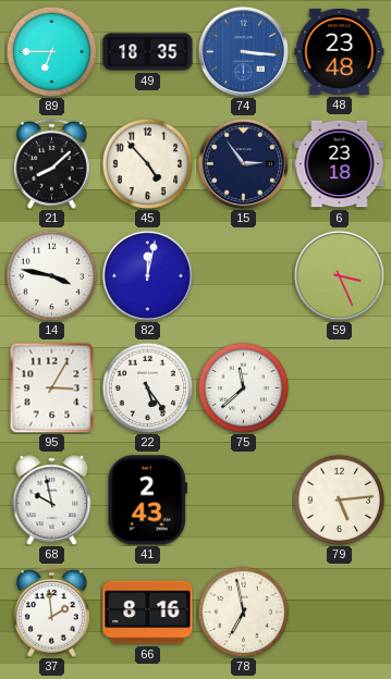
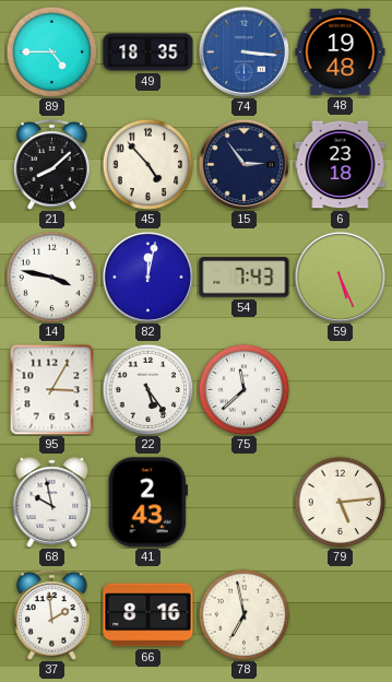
89: 6:45 -> 4:45
48: 23:48 -> 19:48
54: none -> 7:43
59: 3:26 -> 5:26
